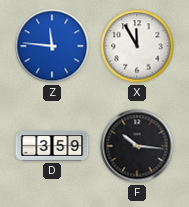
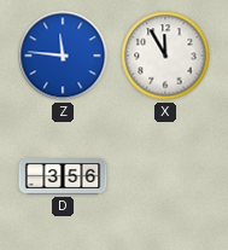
D: 3:59 -> 3:56
F: 10:16 -> none
